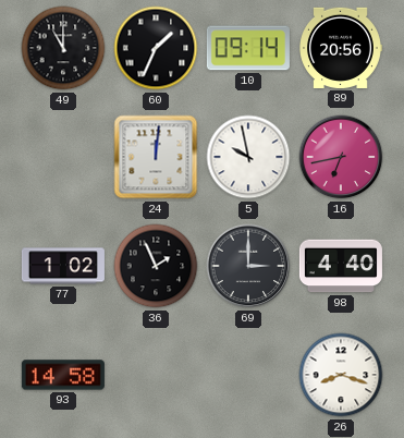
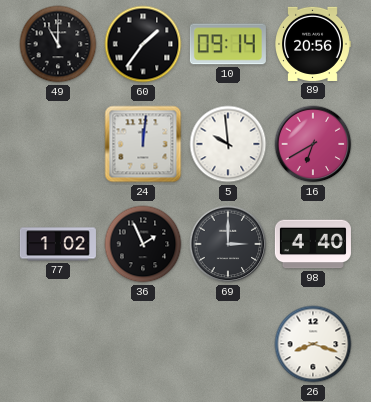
60: 1:34 -> 1:36
5: 9:58 -> 9:59
16: 6:43 -> 6:40
93: 14:58 -> none
